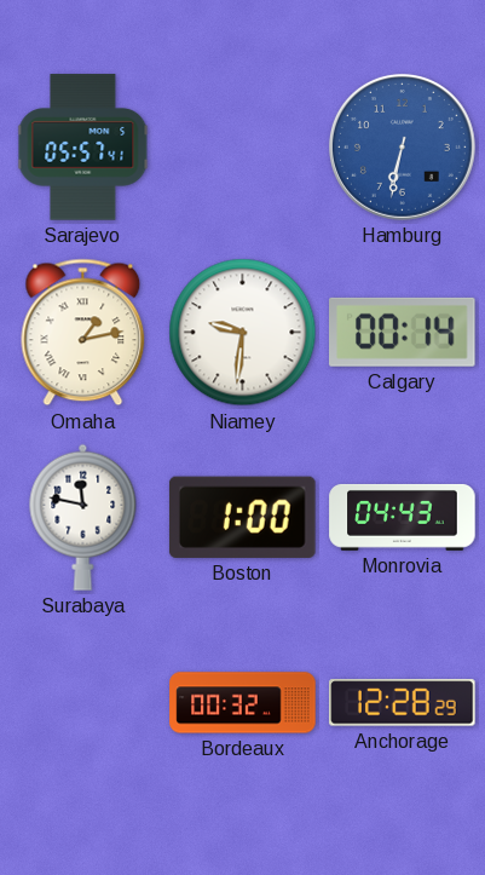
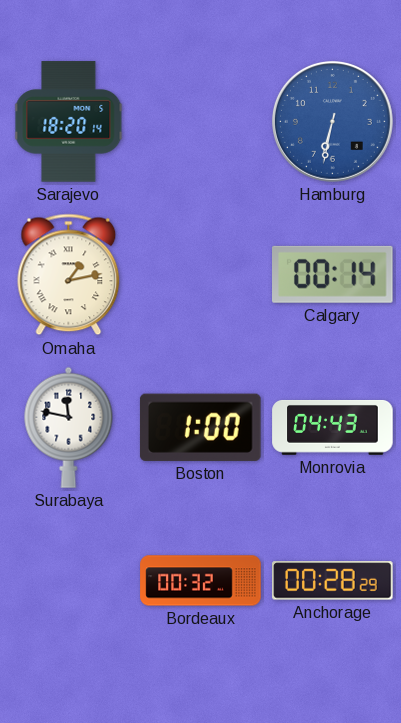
Sarajevo: 05:57 -> 18:20
Niamey: 9:31 -> none
Anchorage: 12:28 -> 00:28
